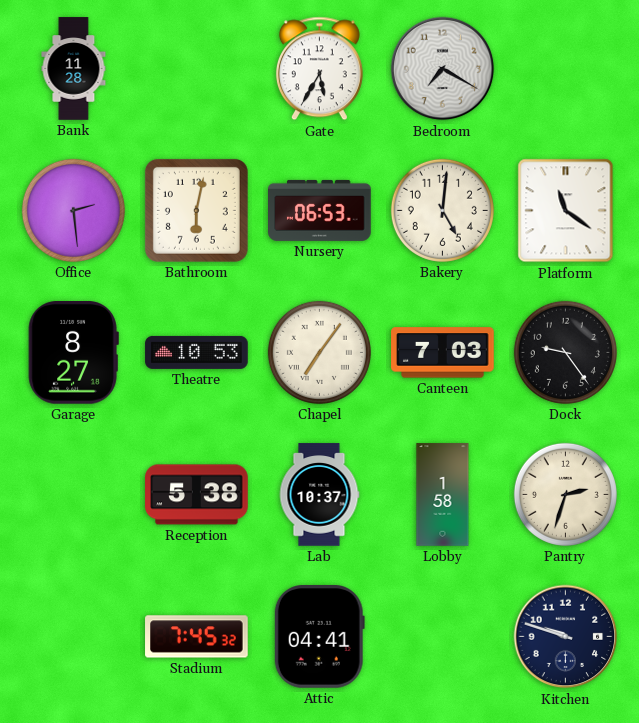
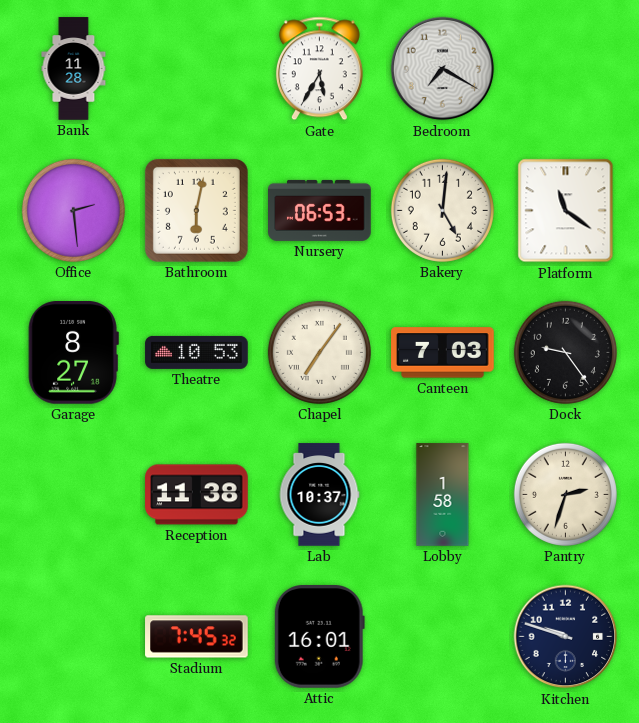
Reception: 5:38 -> 11:38
Attic: 04:41 -> 16:01
